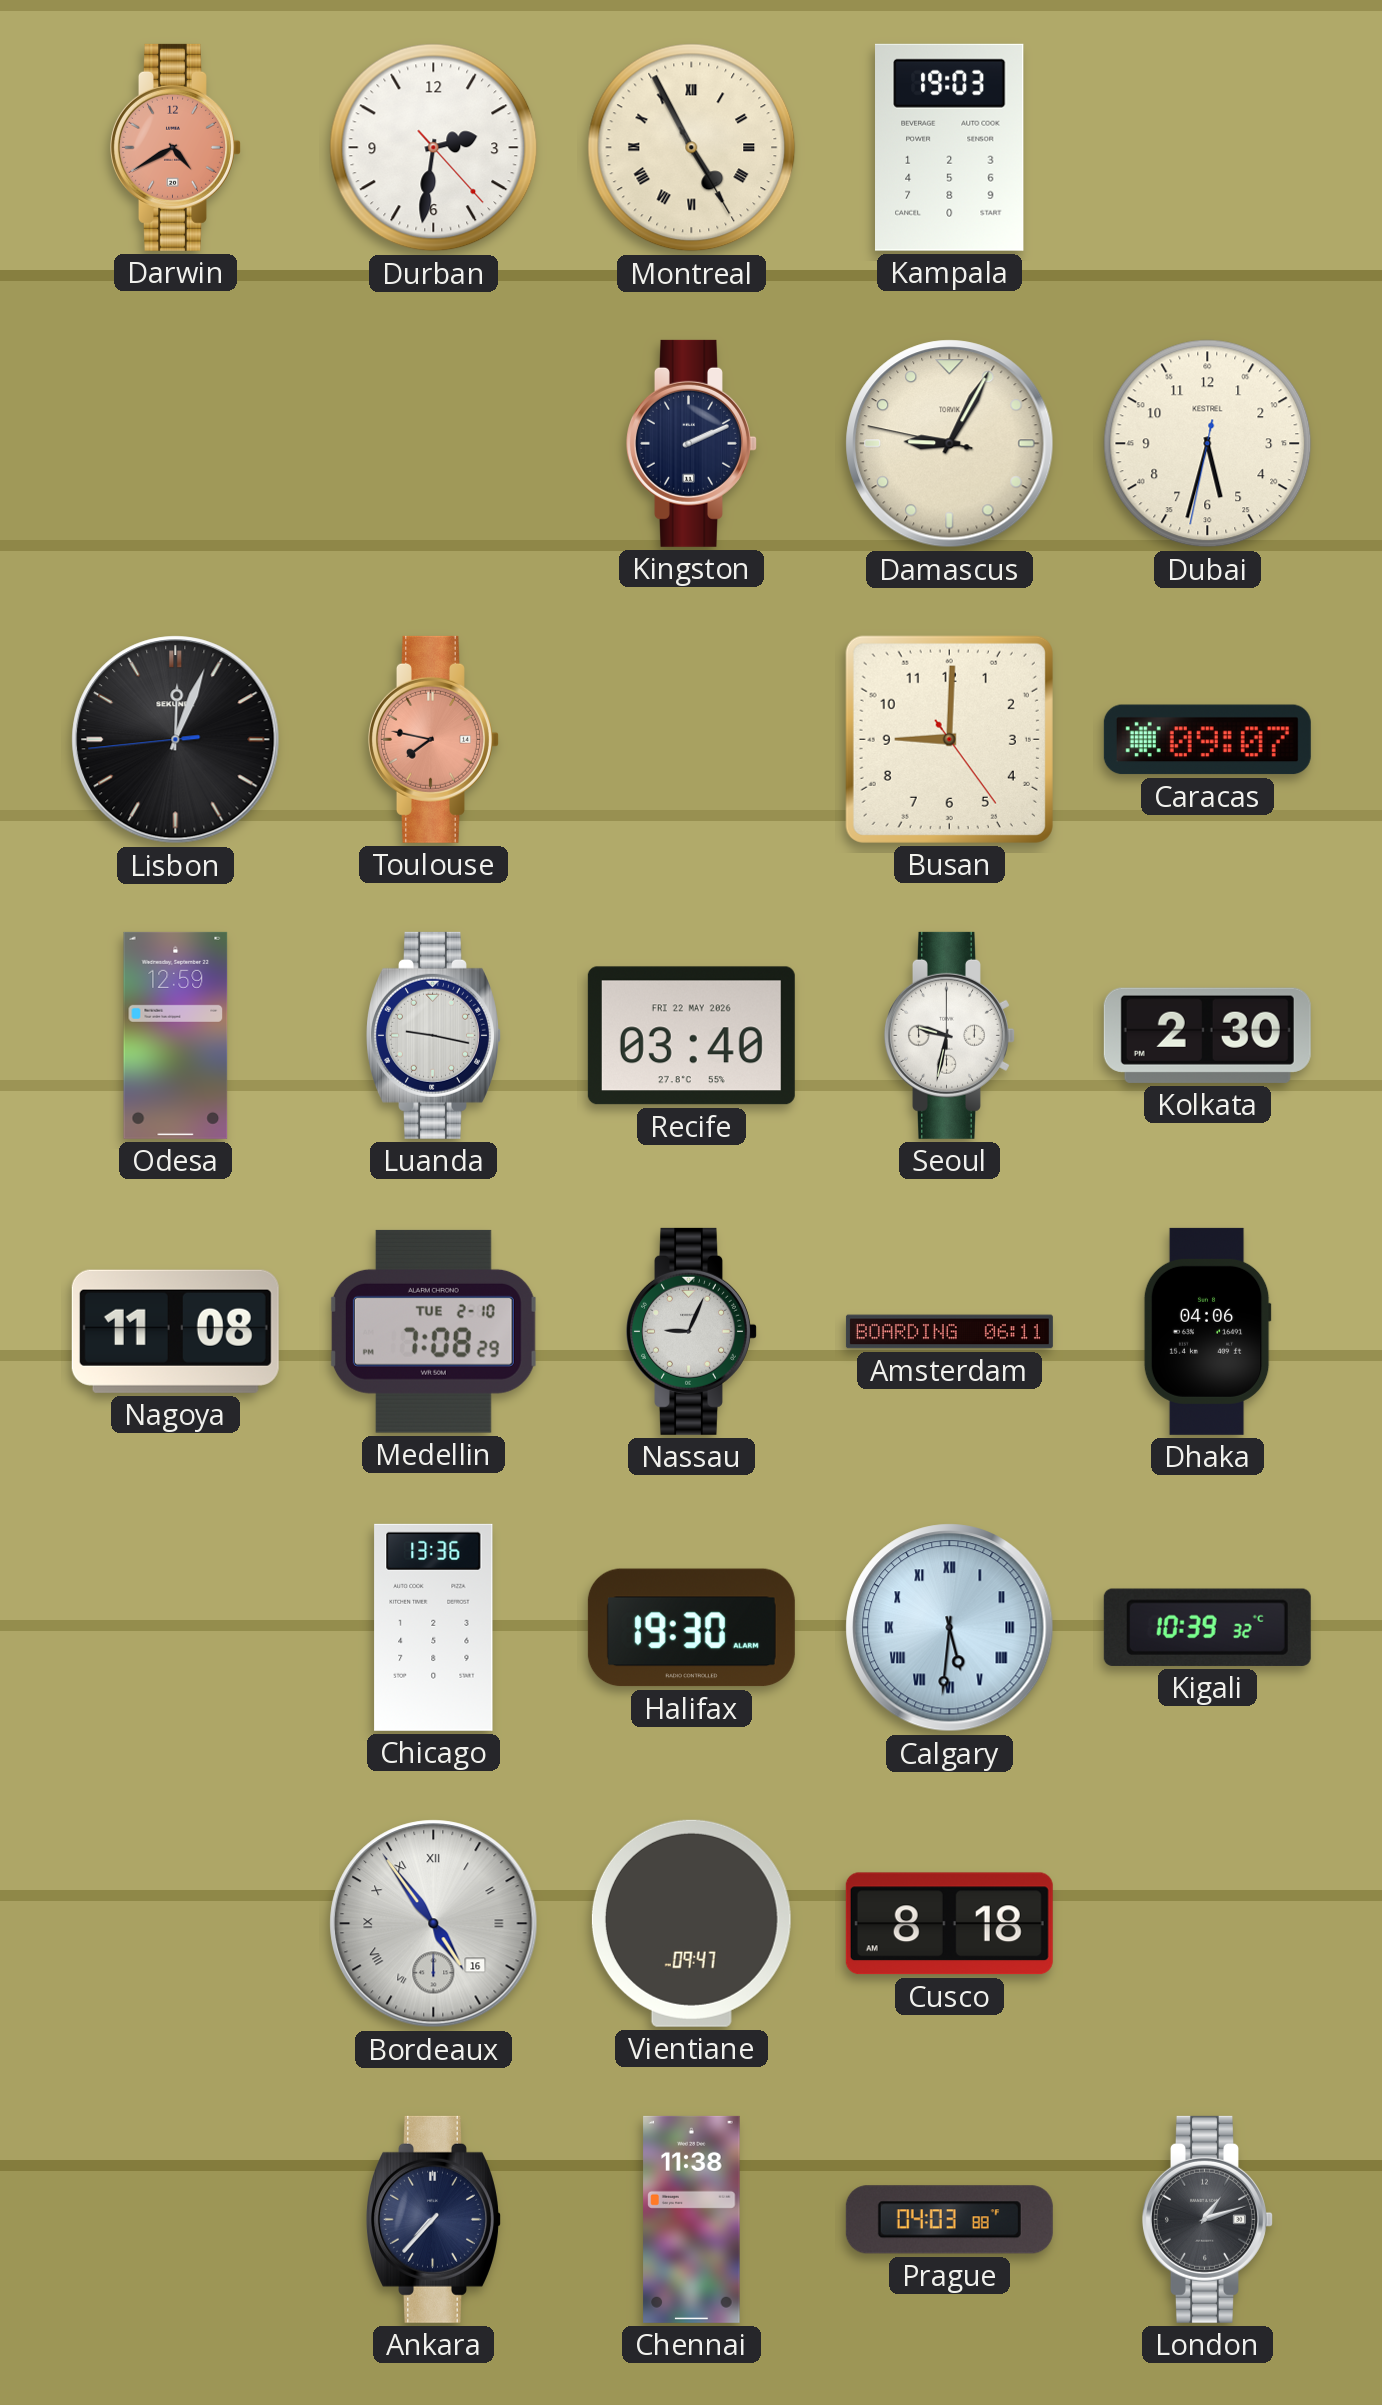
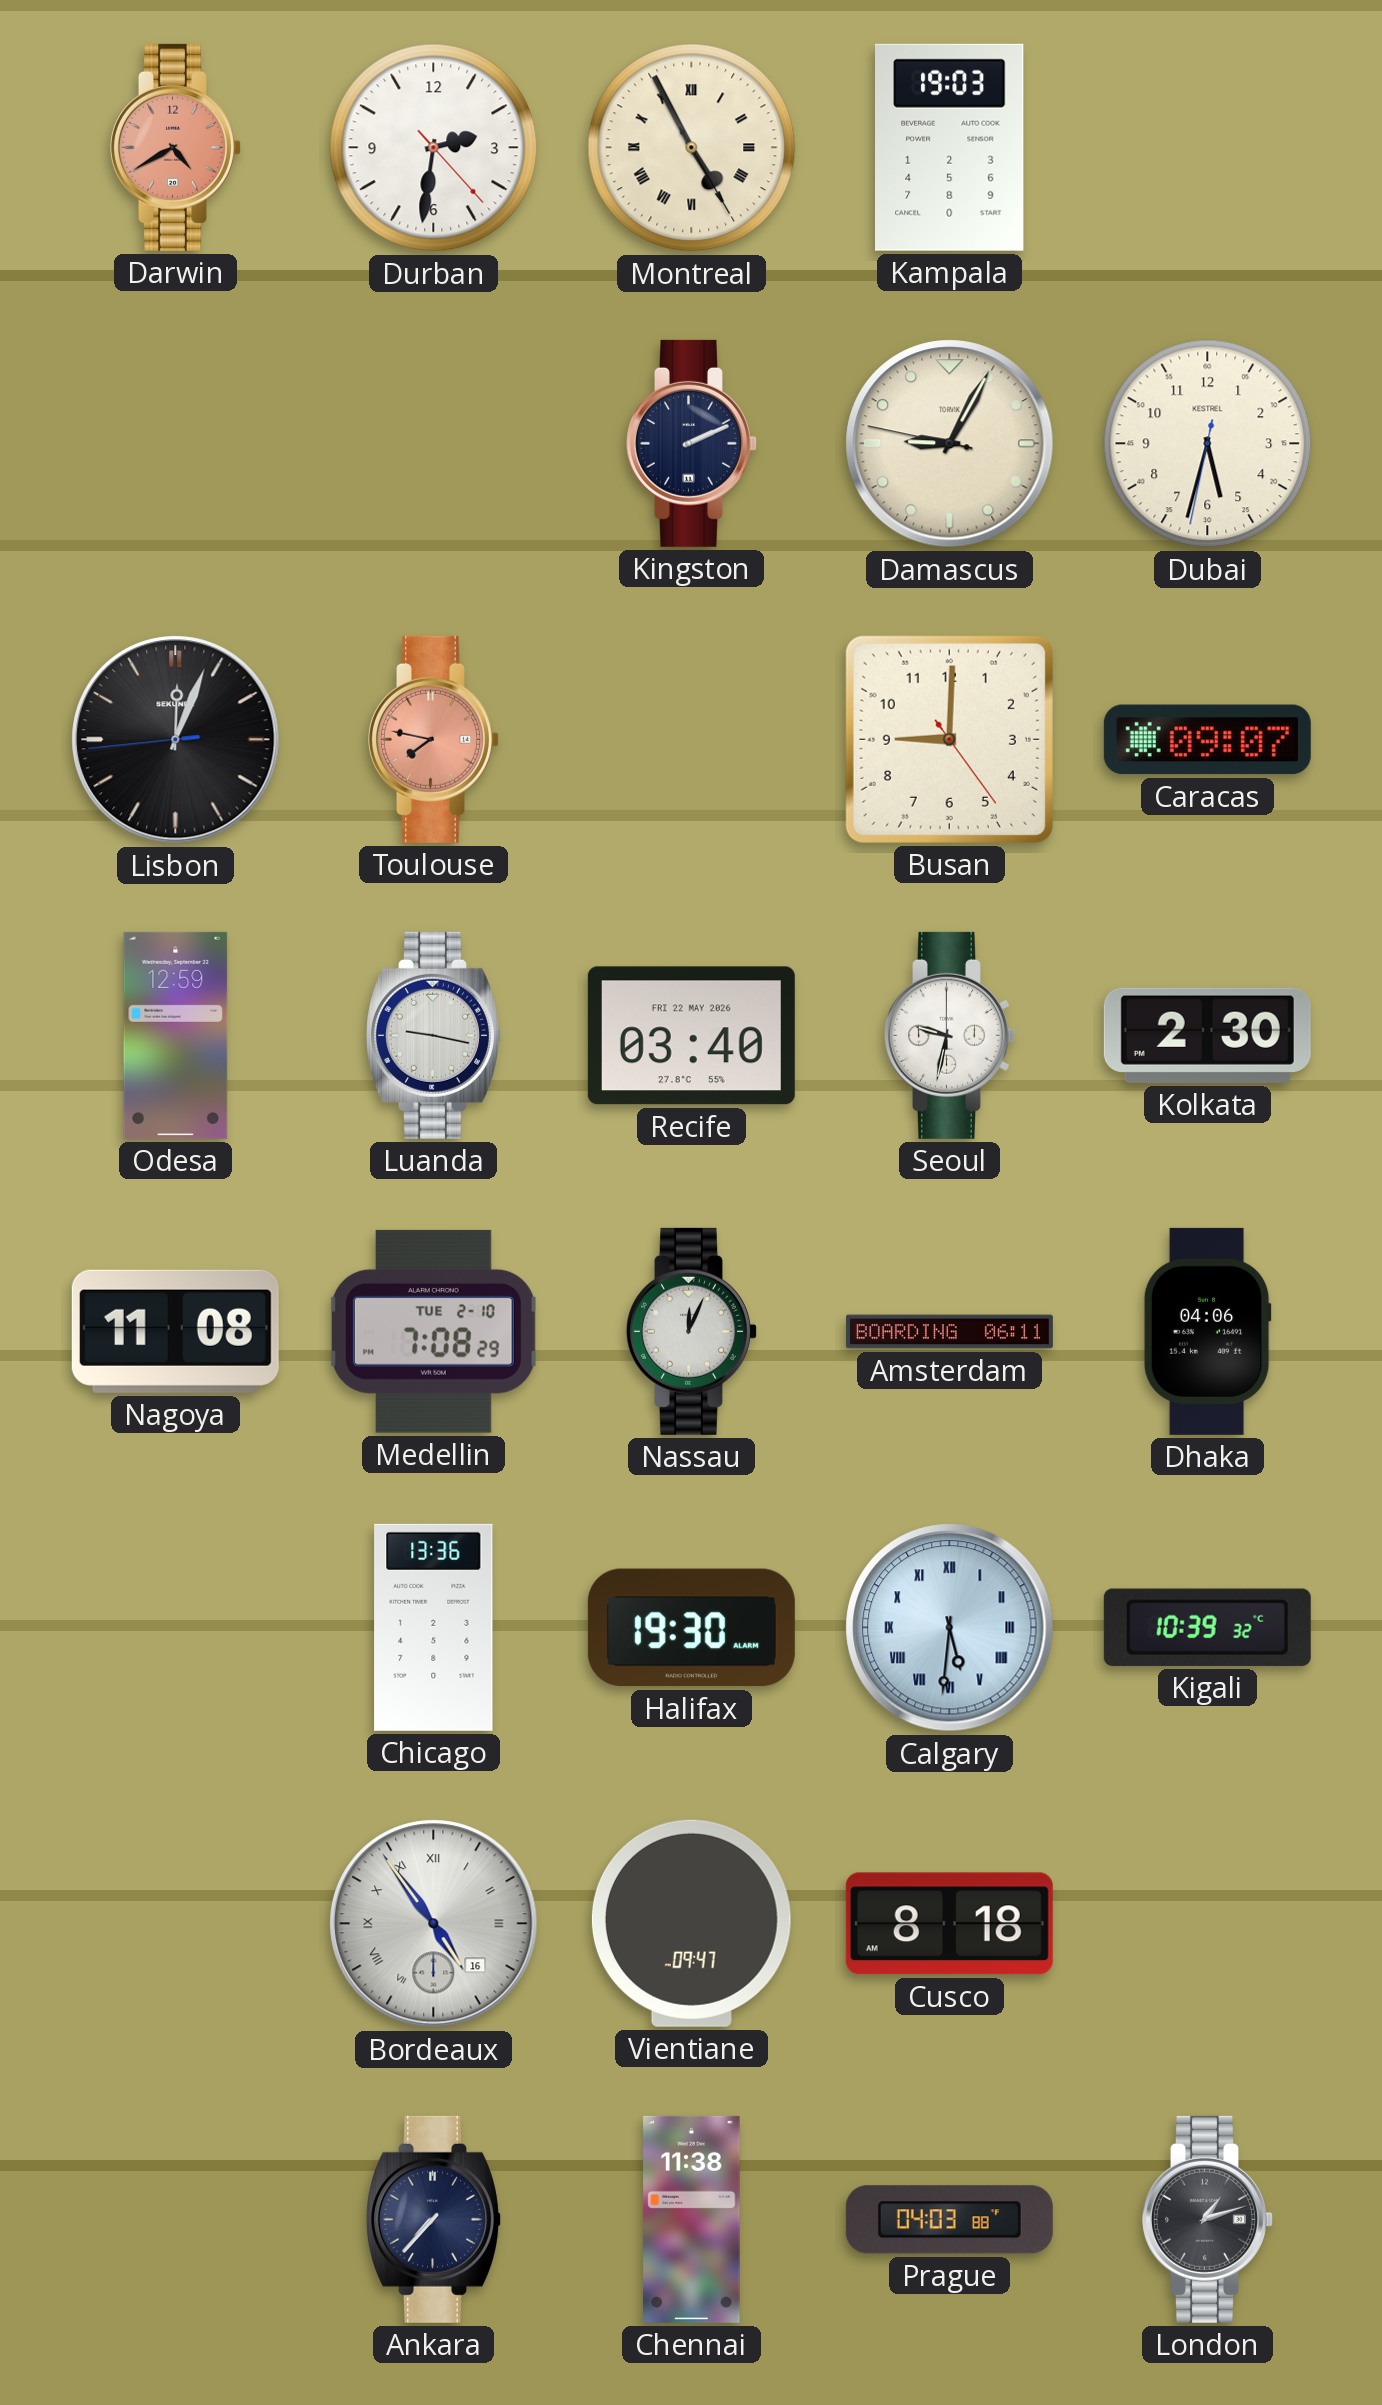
Nassau: 9:04 -> 12:04
